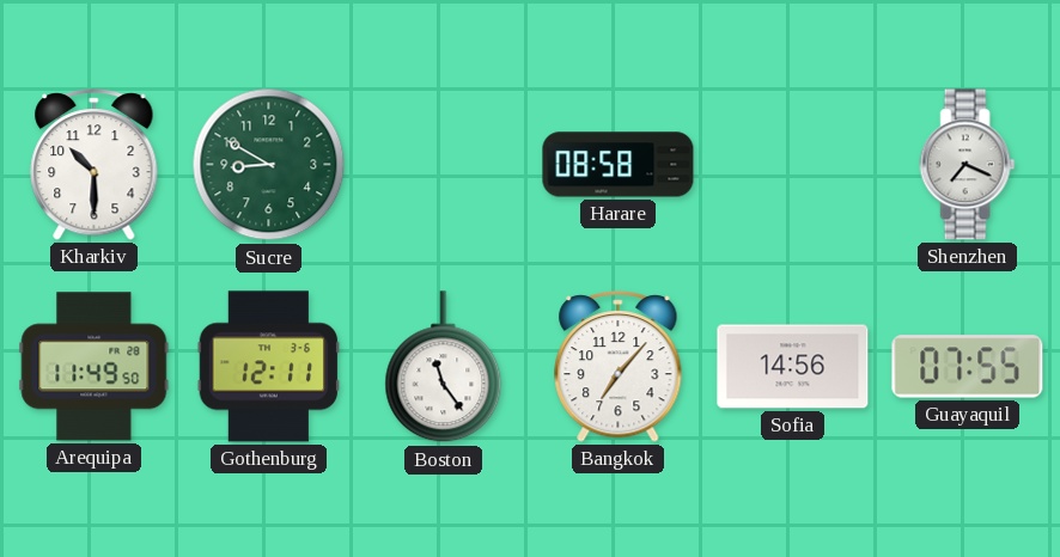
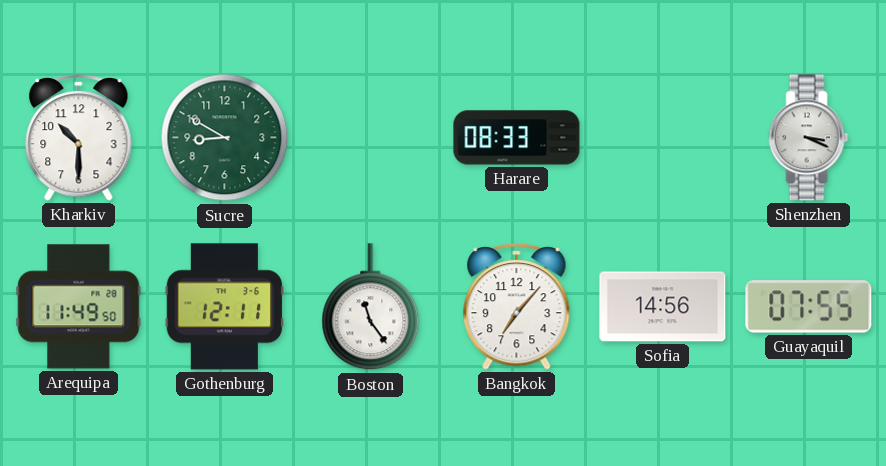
Harare: 08:58 -> 08:33
Shenzhen: 7:19 -> 3:19
